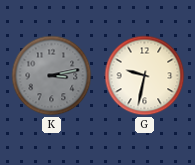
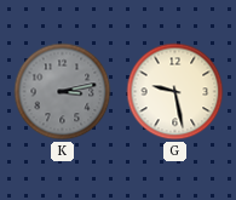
G: 9:32 -> 9:28
